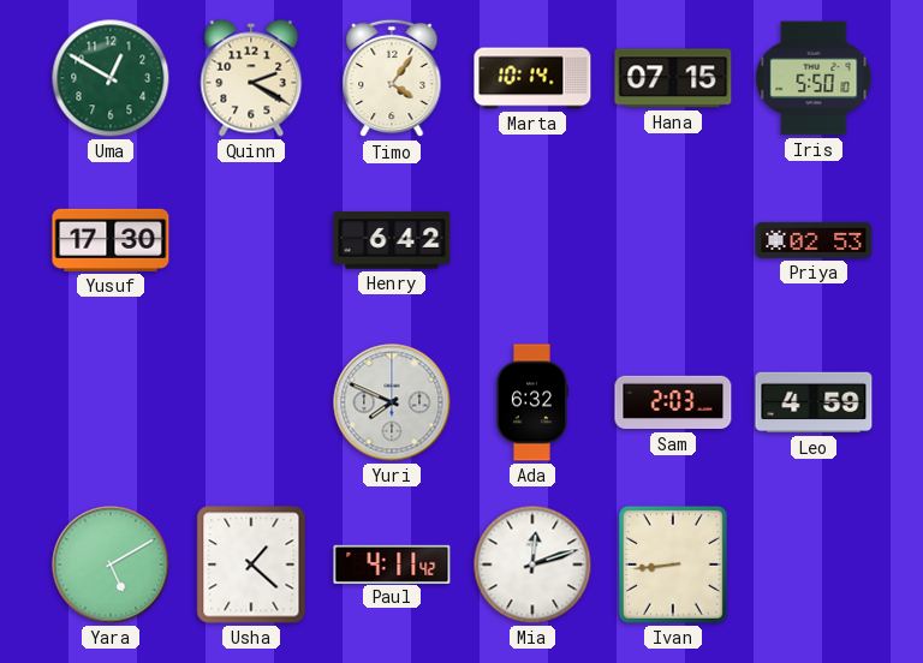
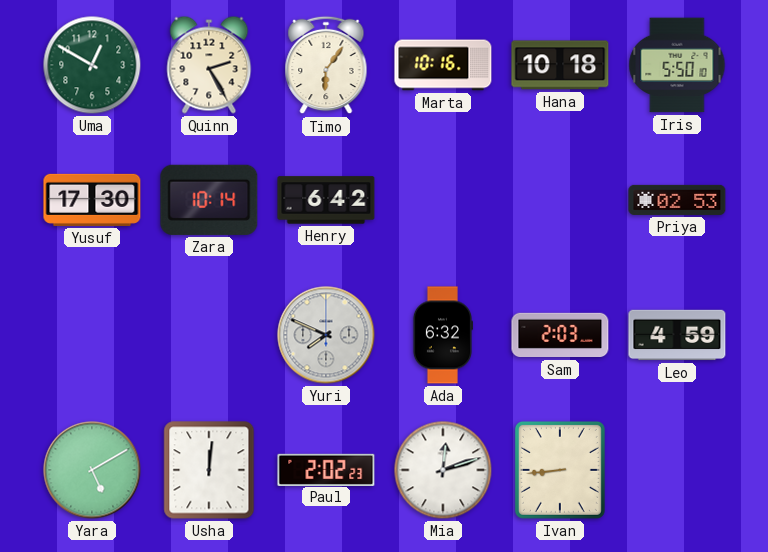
Quinn: 2:20 -> 2:25
Timo: 4:06 -> 6:06
Marta: 10:14 -> 10:16
Hana: 07:15 -> 10:18
Zara: none -> 10:14
Usha: 1:22 -> 12:01
Paul: 4:11 -> 2:02
